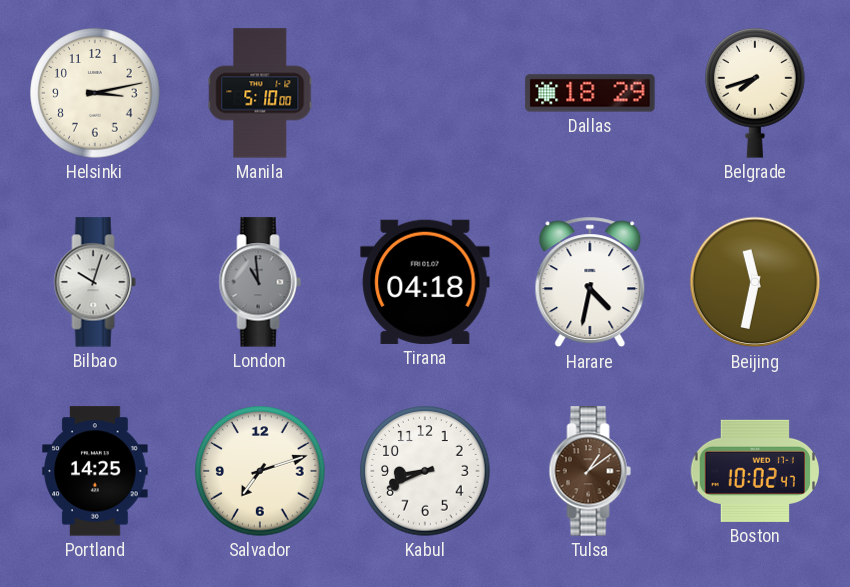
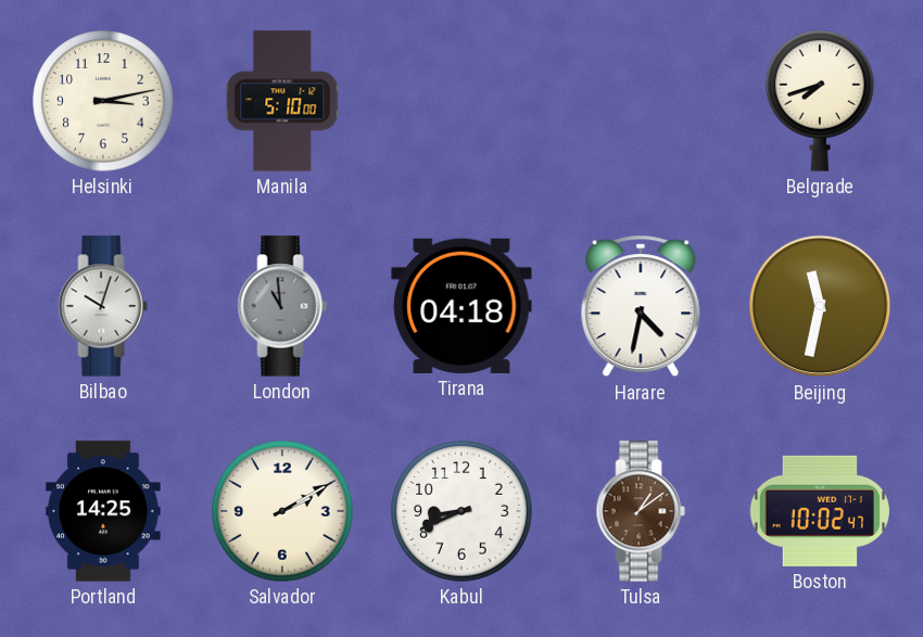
Dallas: 18:29 -> none
Salvador: 7:12 -> 2:10
